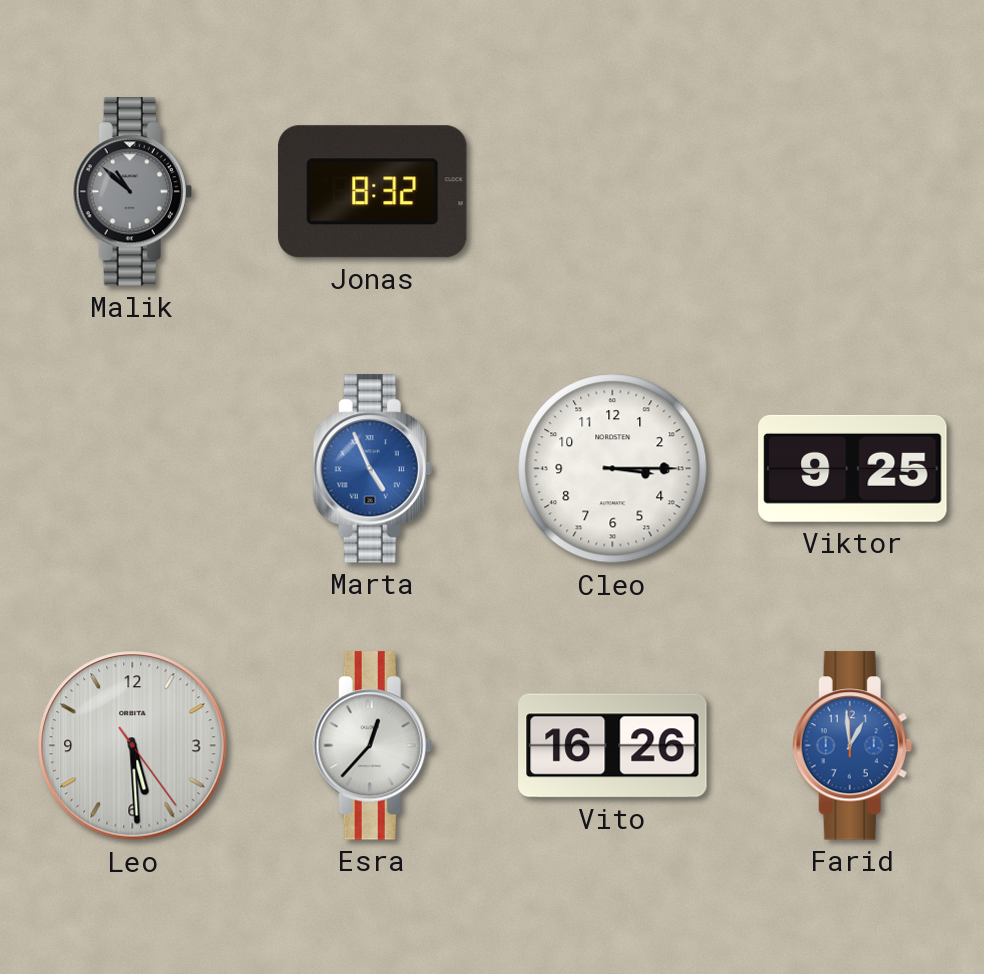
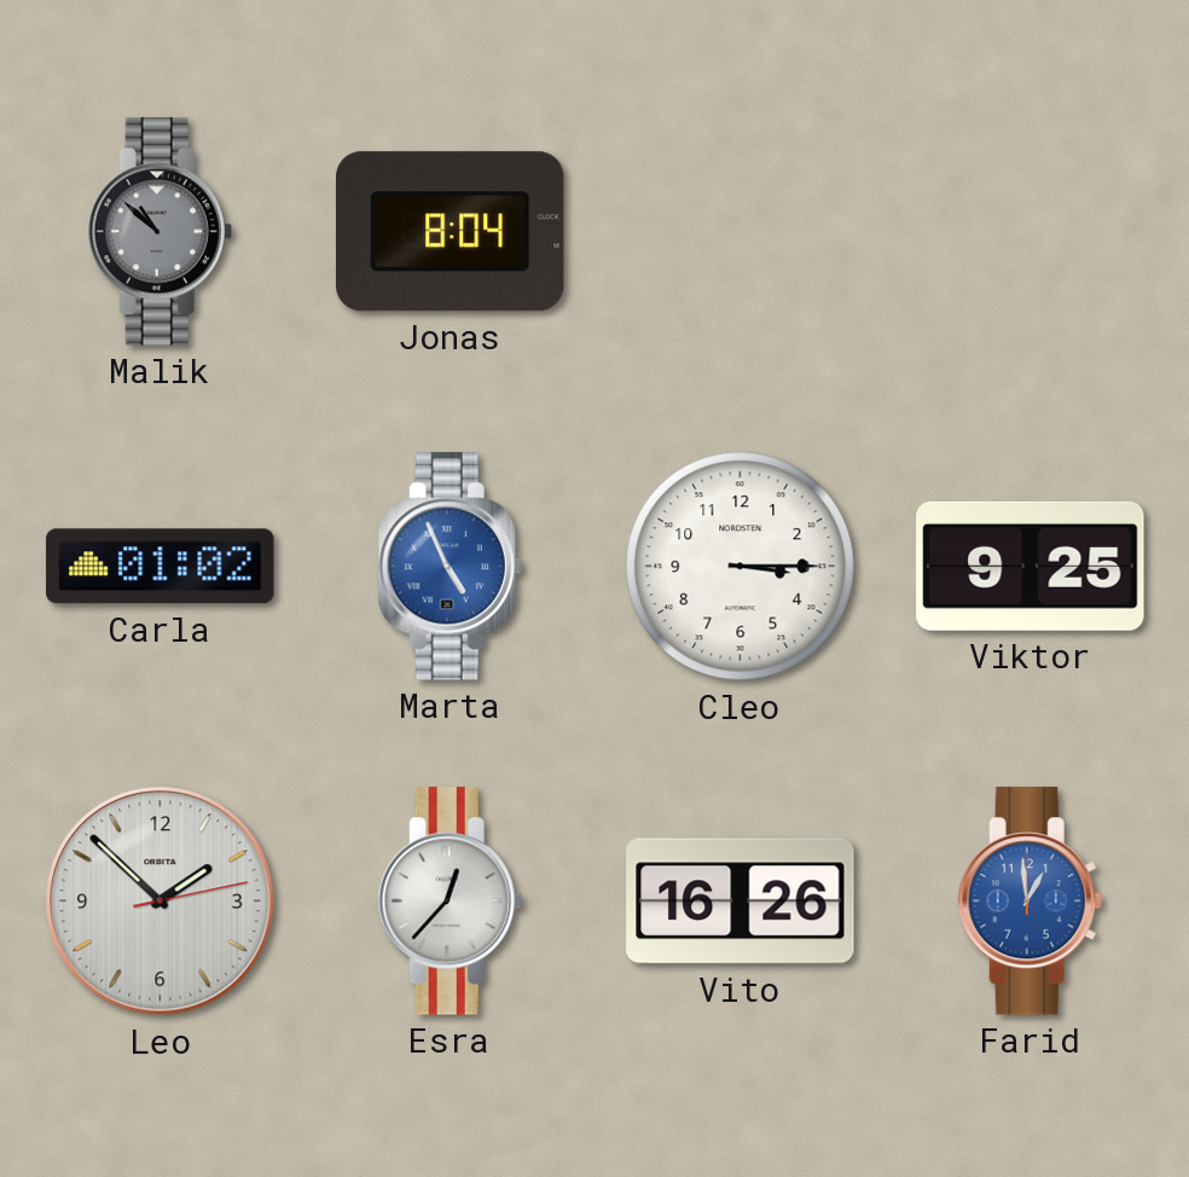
Jonas: 8:32 -> 8:04
Carla: none -> 01:02
Leo: 5:29 -> 1:52
